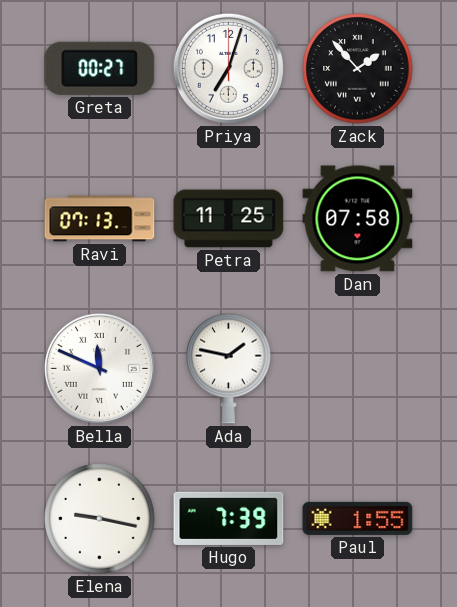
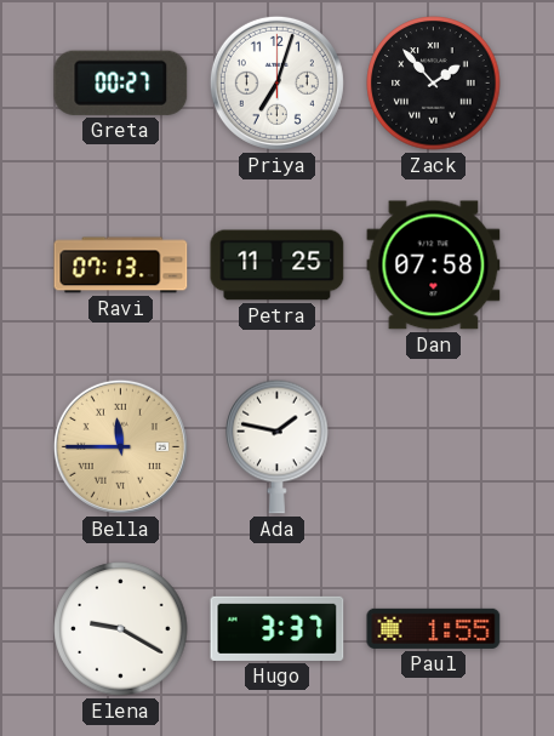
Bella: 11:49 -> 11:45
Bella dial: white -> champagne
Elena: 9:17 -> 9:20
Hugo: 7:39 -> 3:37
